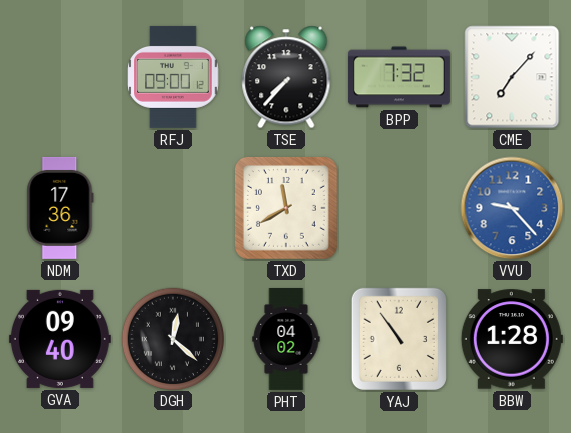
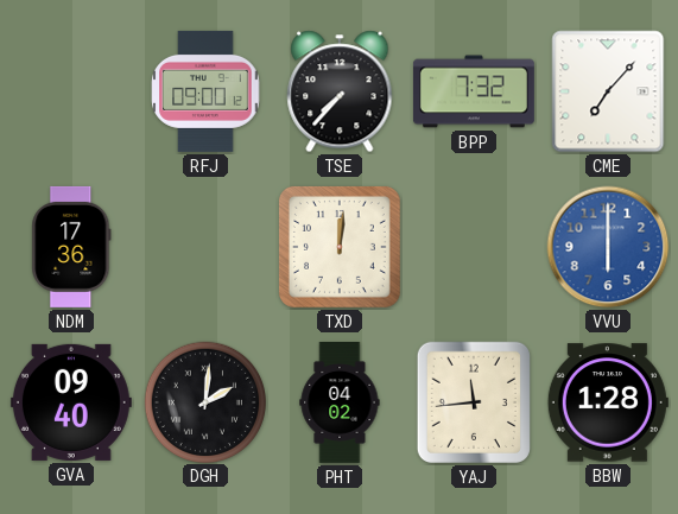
TXD: 11:40 -> 12:01
VVU: 9:23 -> 6:00
DGH: 12:22 -> 2:01
YAJ: 10:54 -> 11:44
